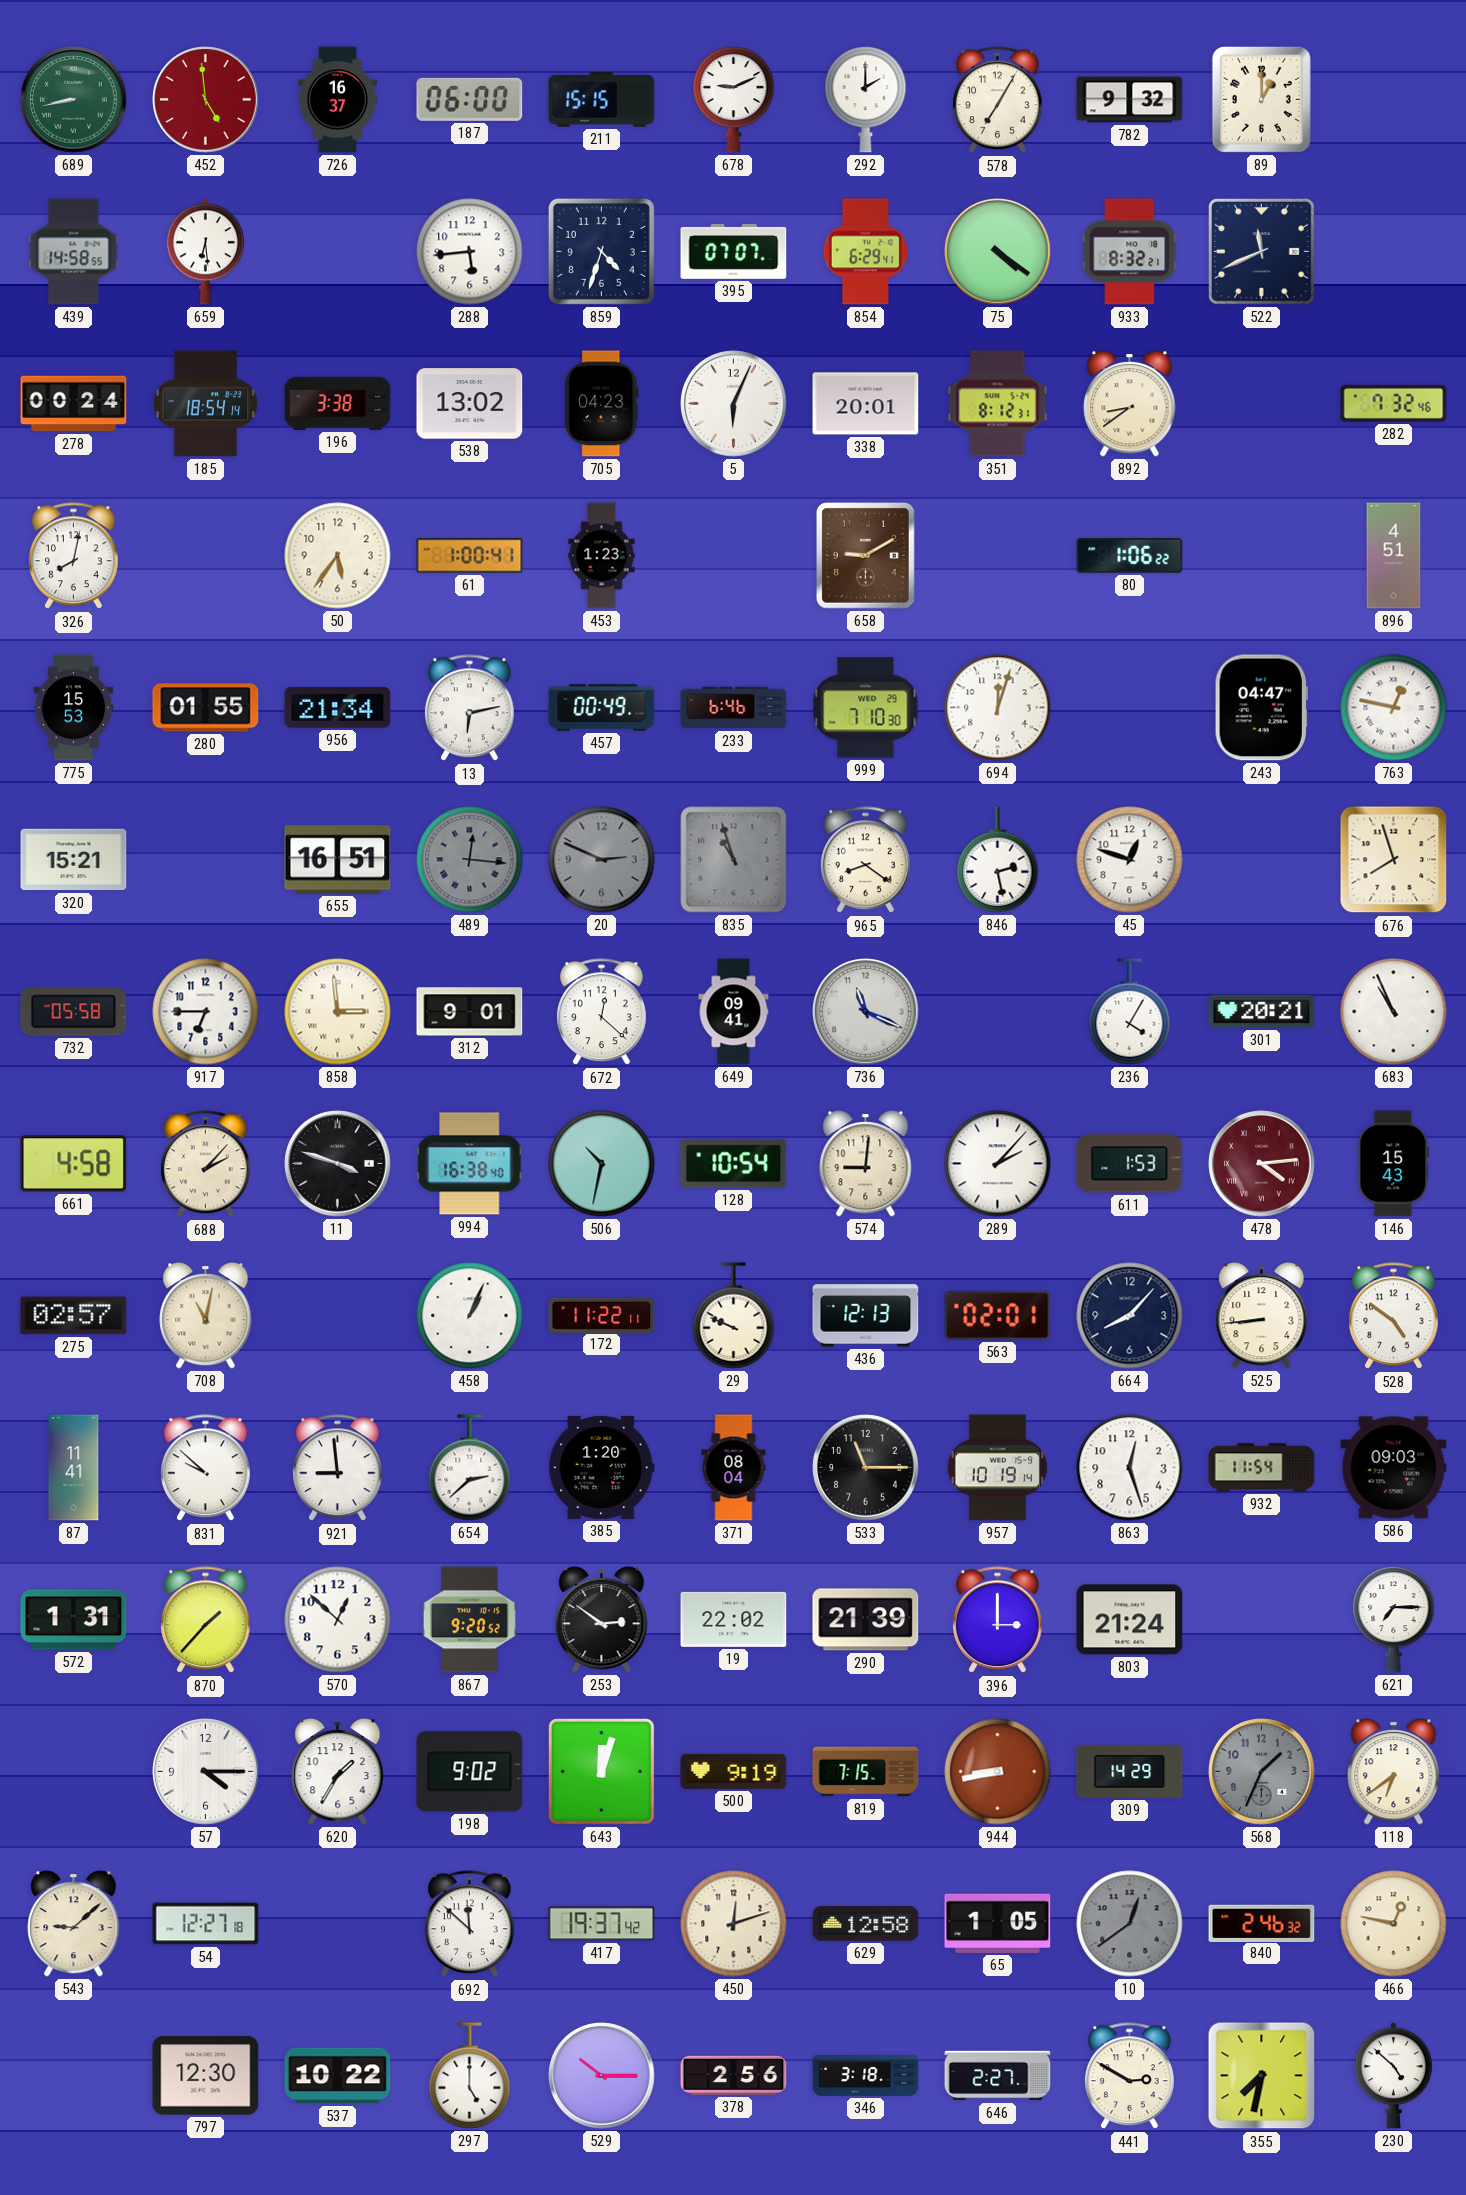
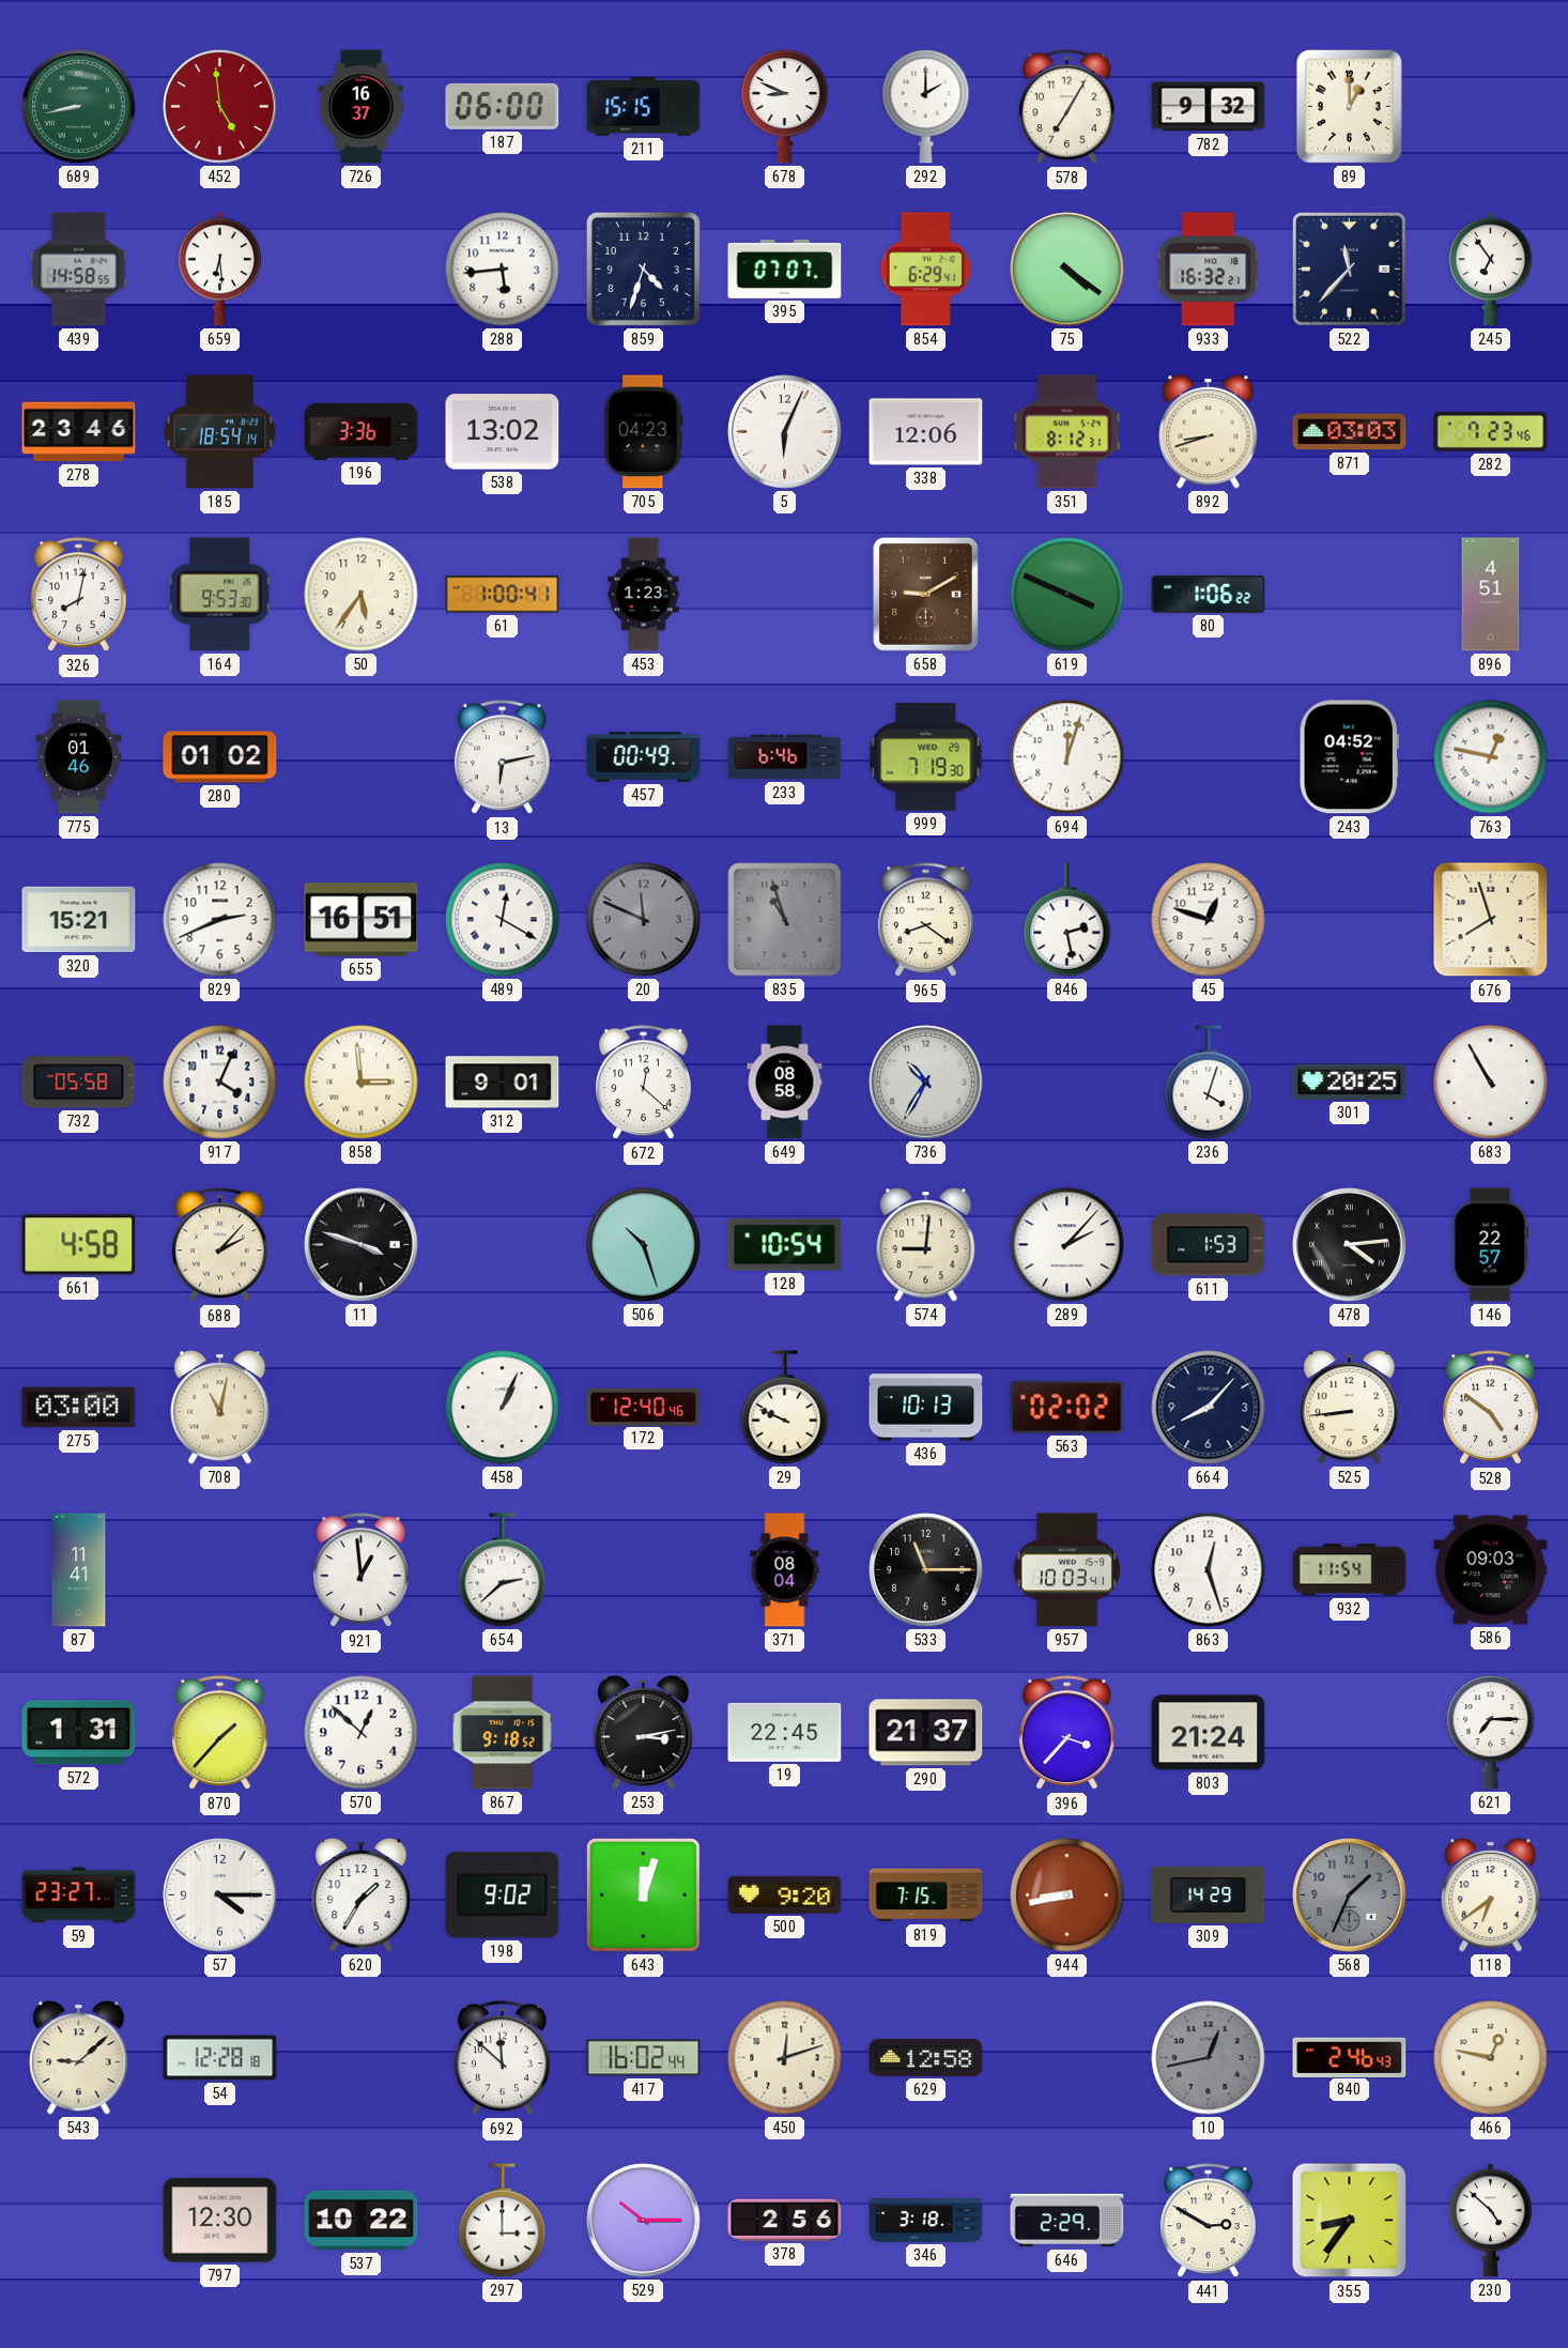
678: 9:11 -> 8:49
933: 8:32 -> 16:32
522: 11:41 -> 11:37
245: none -> 6:54
278: 00:24 -> 23:46
196: 3:38 -> 3:36
338: 20:01 -> 12:06
892: 8:39 -> 8:42
871: none -> 03:03
282: 7:32 -> 7:23
164: none -> 9:53
619: none -> 3:49
775: 15:53 -> 01:46
280: 01:55 -> 01:02
956: 21:34 -> none
999: 7:10 -> 7:19
243: 04:47 -> 04:52
829: none -> 2:41
489: 12:16 -> 12:20
489 dial: grey -> white
20: 2:49 -> 11:49
917: 6:45 -> 4:04
649: 09:41 -> 08:58
736: 11:19 -> 10:35
236: 4:05 -> 4:03
301: 20:21 -> 20:25
683: 10:56 -> 10:55
994: 16:38 -> none
506: 10:32 -> 10:27
478 dial: burgundy -> black
146: 15:43 -> 22:57
275: 02:57 -> 03:00
172: 11:22 -> 12:40
436: 12:13 -> 10:13
563: 02:01 -> 02:02
831: 9:52 -> none
921: 8:59 -> 12:59
385: 1:20 -> none
957: 10:19 -> 10:03
867: 9:20 -> 9:18
253: 2:51 -> 3:13
19: 22:02 -> 22:45
290: 21:39 -> 21:37
396: 3:00 -> 3:37
59: none -> 23:27
500: 9:19 -> 9:20
54: 12:27 -> 12:28
417: 19:37 -> 16:02
65: 1:05 -> none
10: 12:39 -> 12:43
840: 2:46:32 -> 2:46:43
297: 5:00 -> 3:00
646: 2:27 -> 2:29
355: 7:32 -> 8:36
